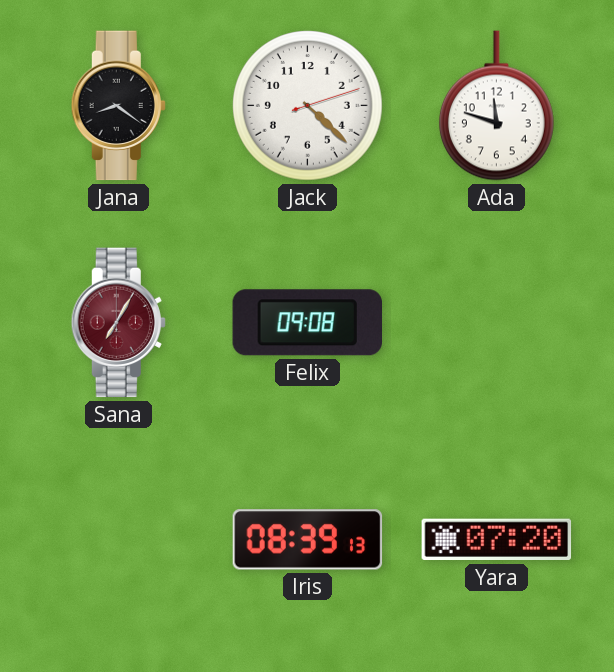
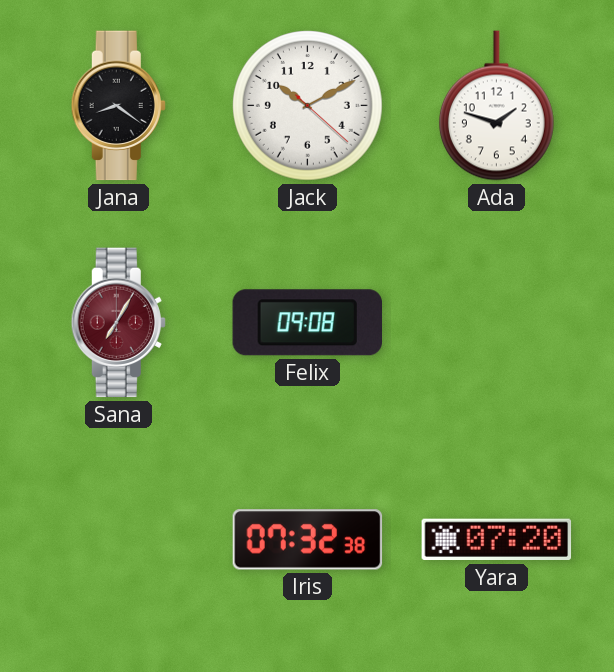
Jack: 4:22 -> 10:10
Ada: 11:48 -> 1:48
Iris: 08:39 -> 07:32
